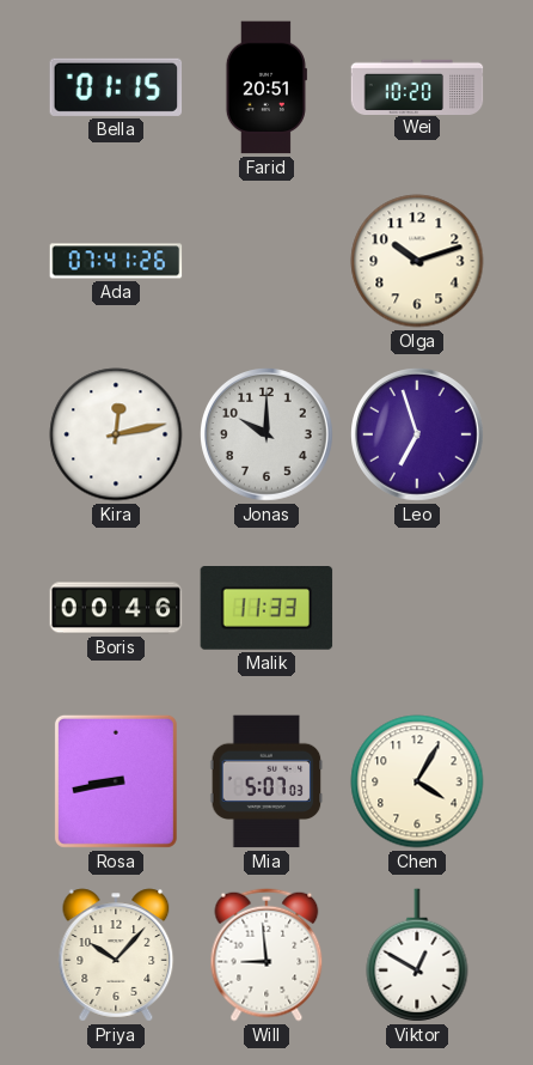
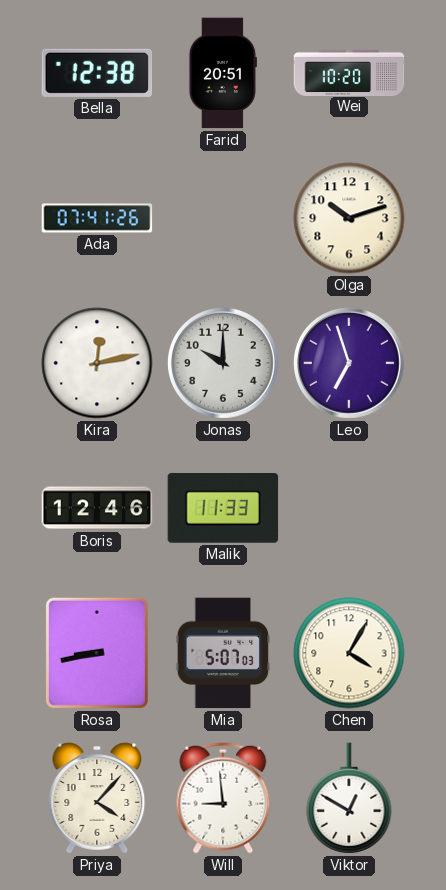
Bella: 01:15 -> 12:38
Boris: 00:46 -> 12:46
Priya: 10:07 -> 4:07
